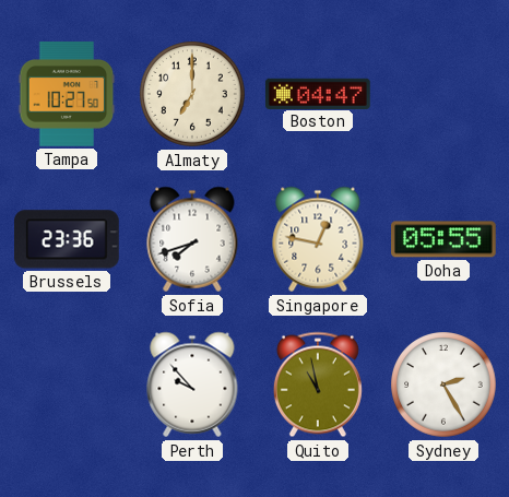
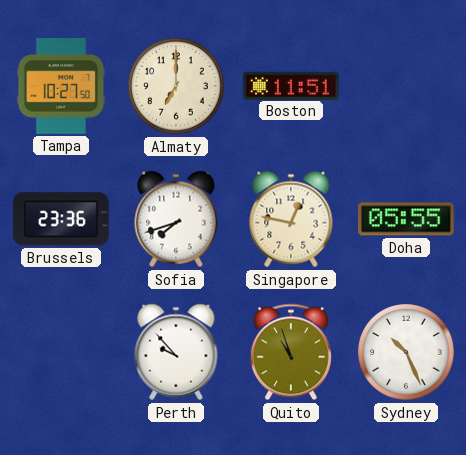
Boston: 04:47 -> 11:51
Quito: 10:58 -> 10:57
Sydney: 2:25 -> 10:26
